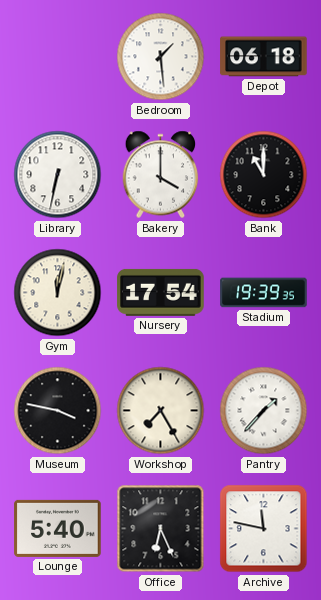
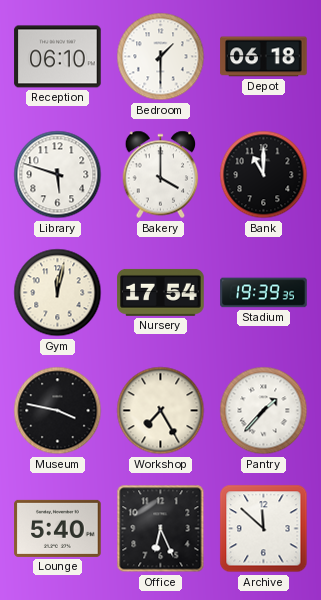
Reception: none -> 06:10
Bedroom: 1:29 -> 1:30
Library: 6:32 -> 5:48
Archive: 11:47 -> 11:52
